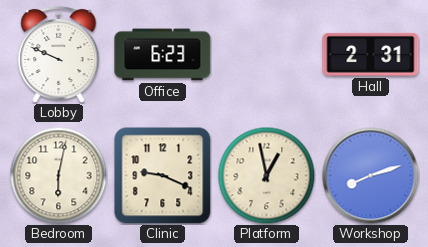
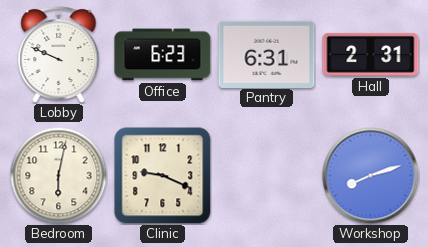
Pantry: none -> 6:31
Platform: 12:58 -> none
